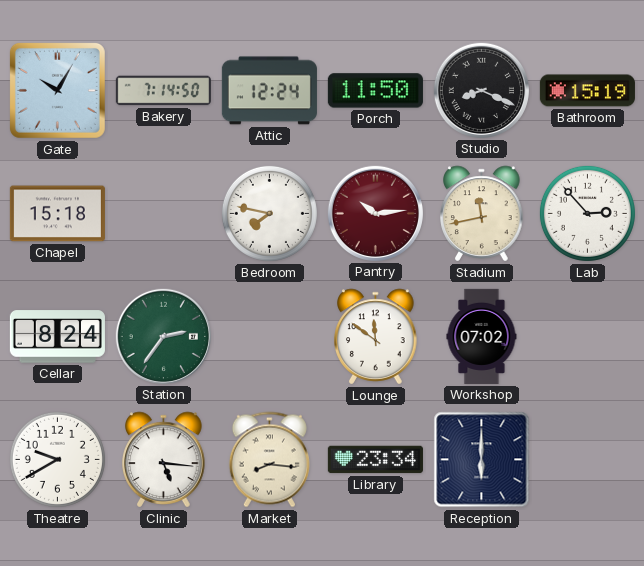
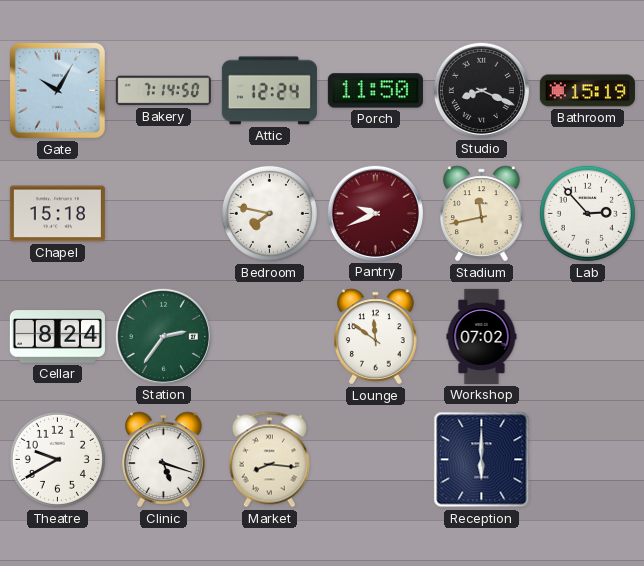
Pantry: 10:14 -> 9:41
Clinic: 5:16 -> 5:18
Library: 23:34 -> none
